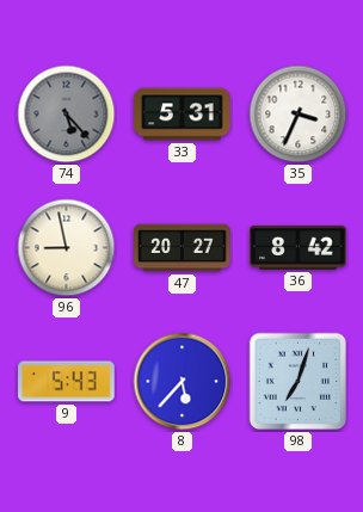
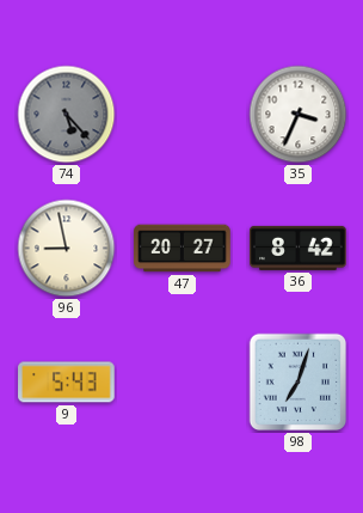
33: 5:31 -> none
8: 5:37 -> none
